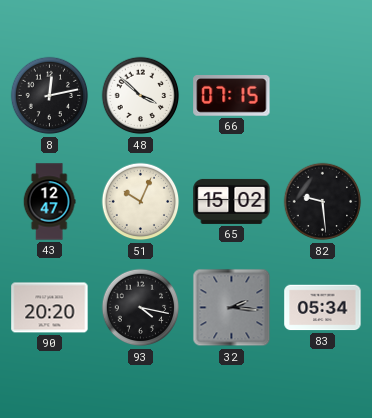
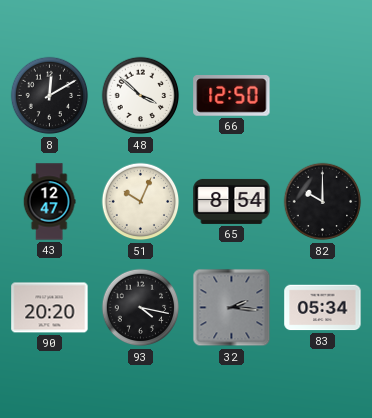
8: 12:13 -> 12:10
66: 07:15 -> 12:50
65: 15:02 -> 8:54
82: 9:29 -> 10:00
